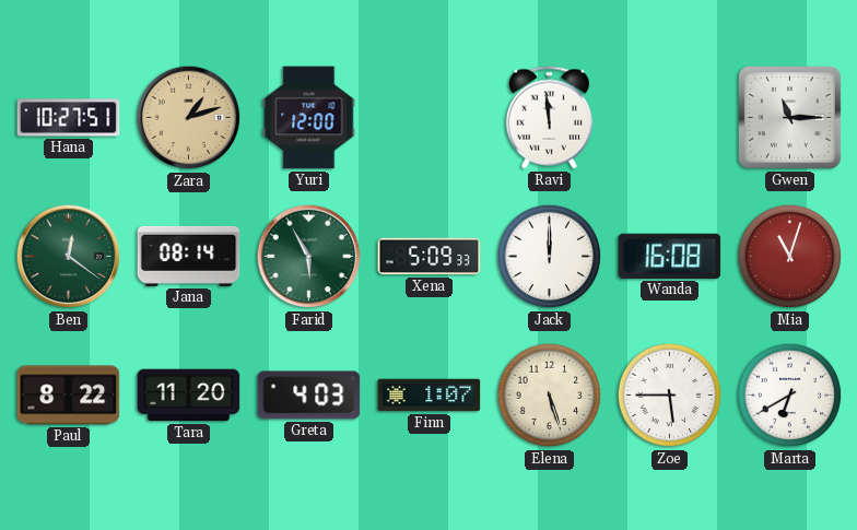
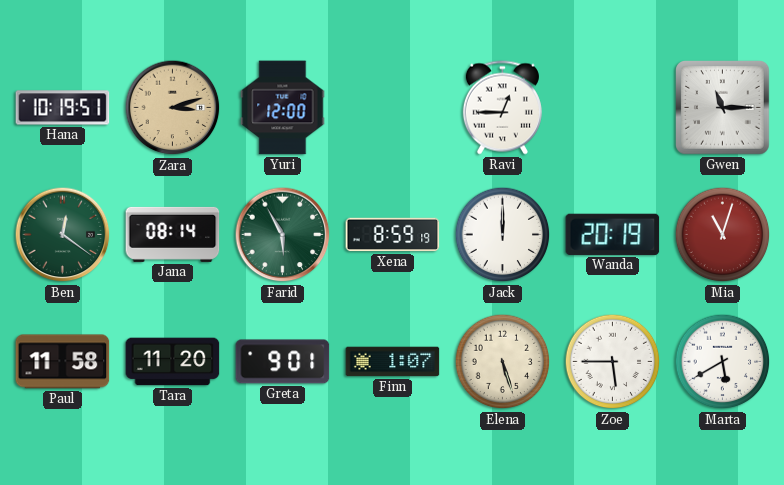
Hana: 10:27 -> 10:19
Zara: 1:12 -> 3:12
Ravi: 11:59 -> 12:45
Xena: 5:09 -> 8:59
Wanda: 16:08 -> 20:19
Paul: 8:22 -> 11:58
Greta: 4:03 -> 9:01
Marta: 6:40 -> 5:40
